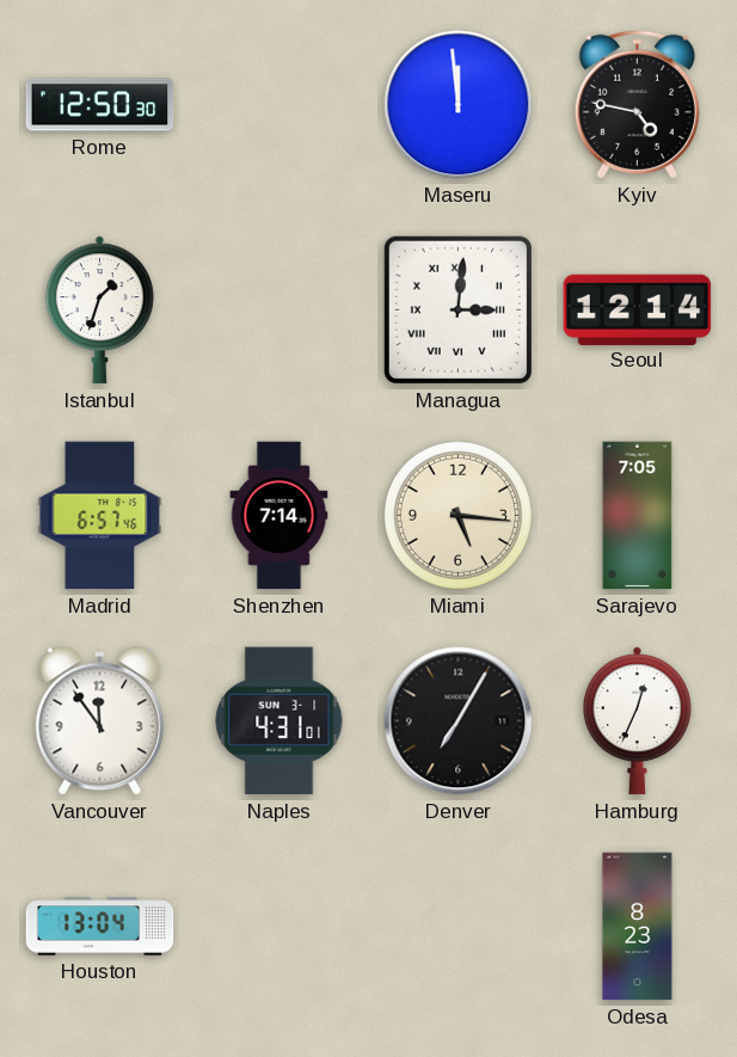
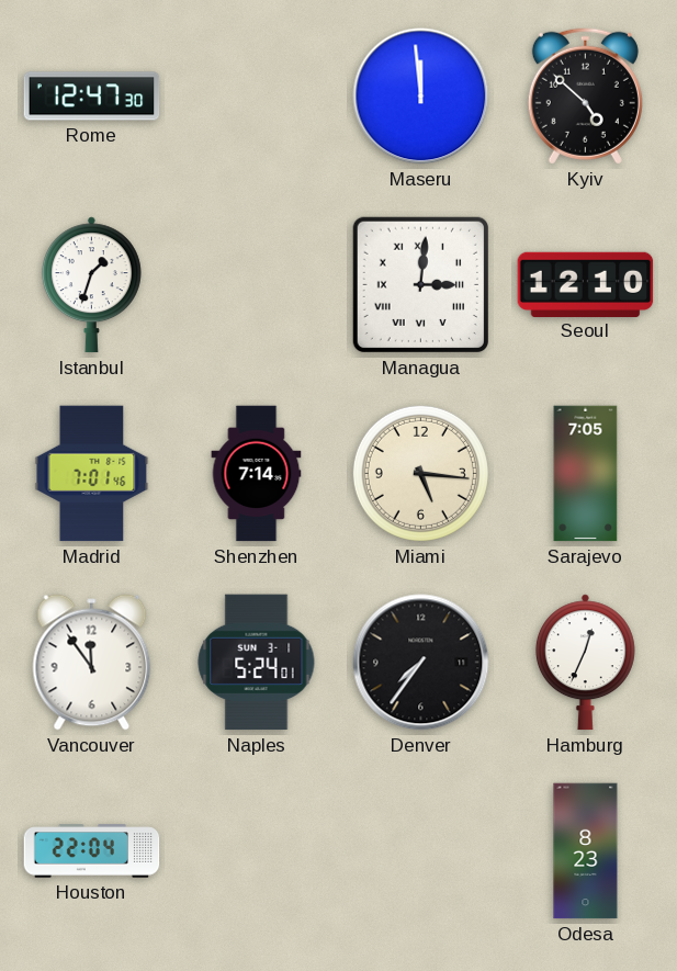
Rome: 12:50 -> 12:47
Kyiv: 4:47 -> 4:52
Seoul: 12:14 -> 12:10
Madrid: 6:57 -> 7:01
Naples: 4:31 -> 5:24
Denver: 7:05 -> 7:36
Houston: 13:04 -> 22:04
